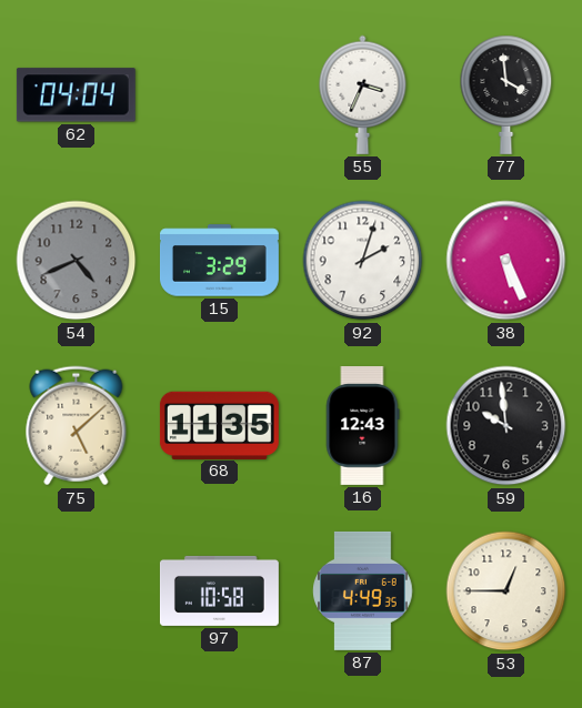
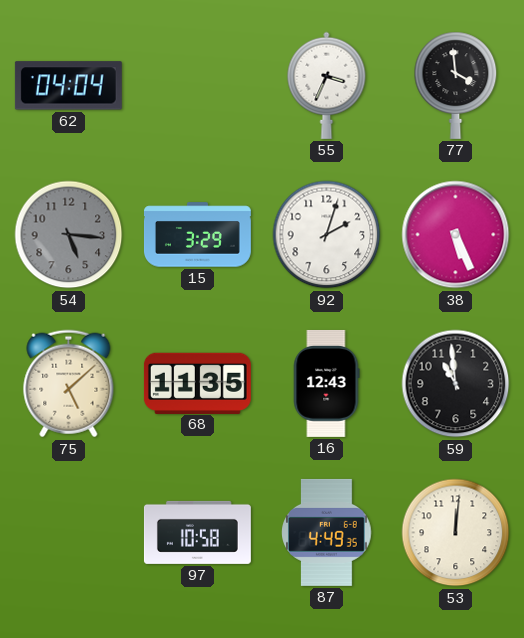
54: 4:41 -> 5:16
59: 9:59 -> 10:59
53: 12:45 -> 12:01
